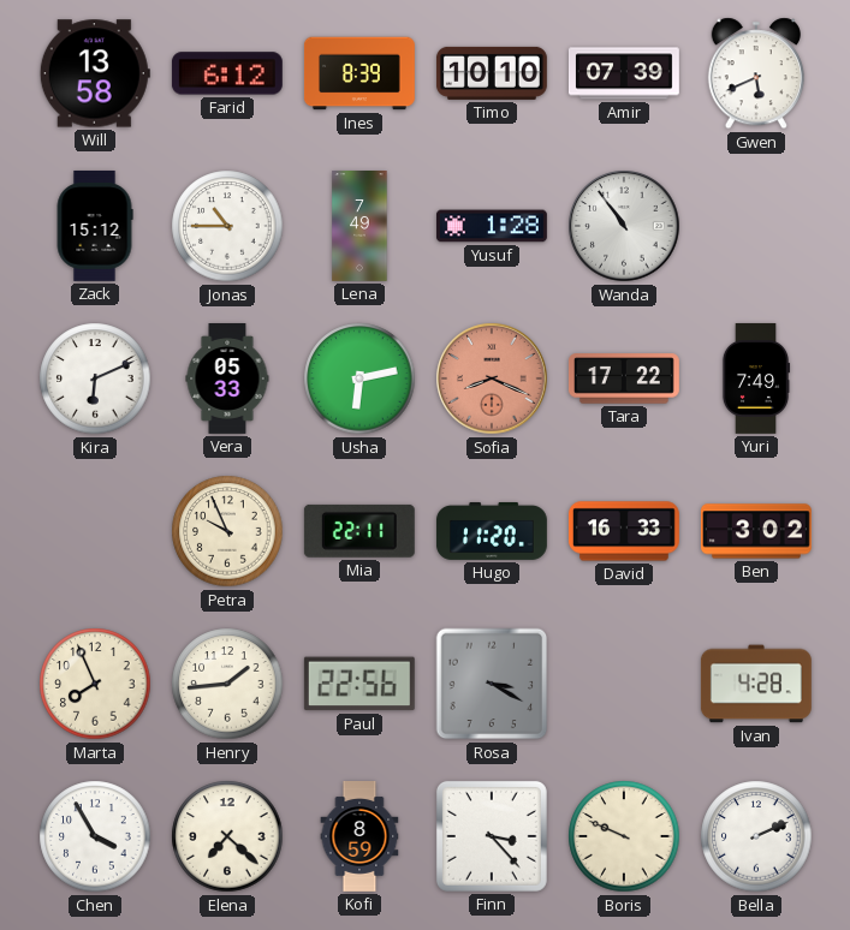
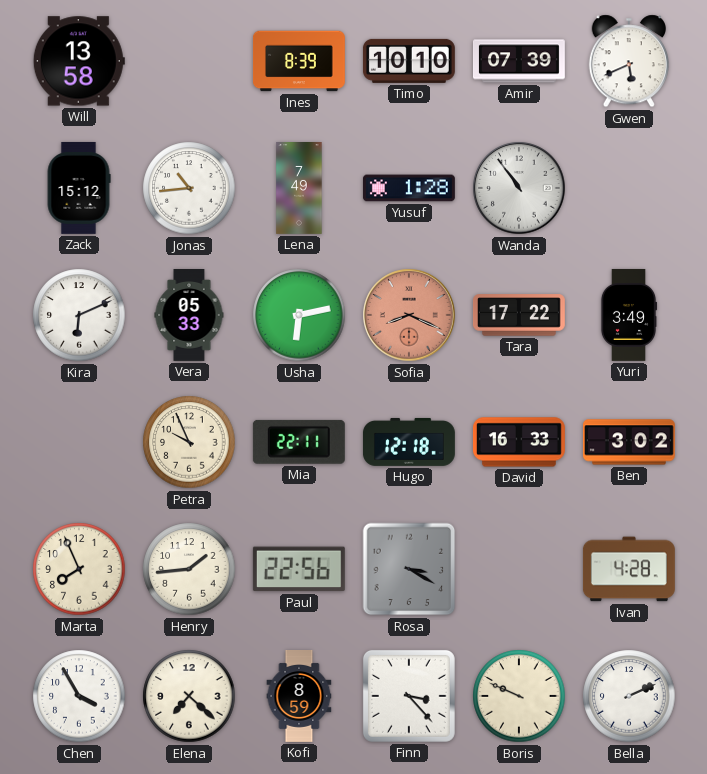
Farid: 6:12 -> none
Jonas: 10:45 -> 10:44
Yuri: 7:49 -> 3:49
Hugo: 11:20 -> 12:18
